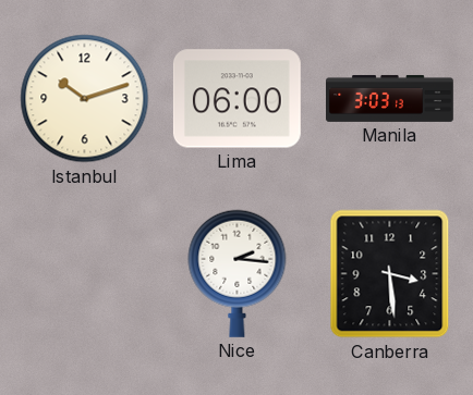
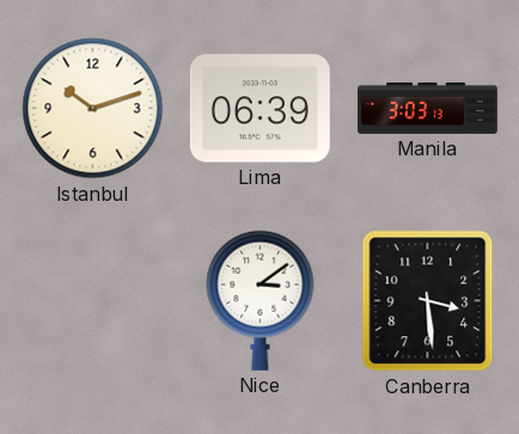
Lima: 06:00 -> 06:39
Nice: 2:16 -> 3:09
